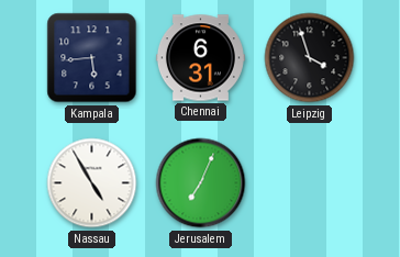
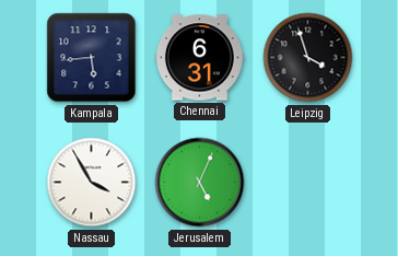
Nassau: 4:55 -> 3:55
Jerusalem: 7:04 -> 5:04
